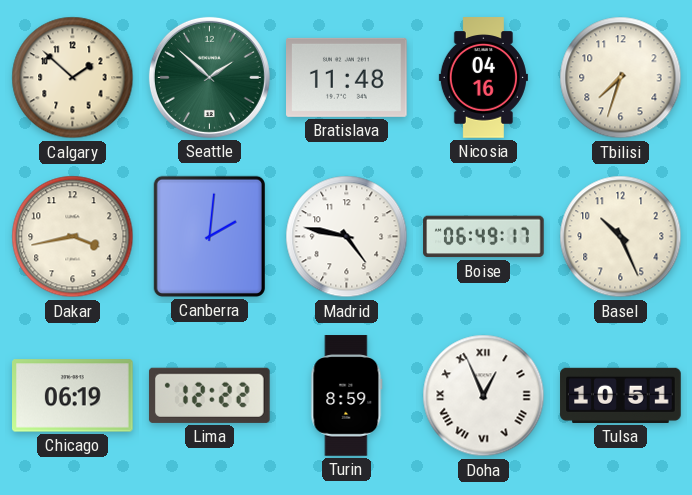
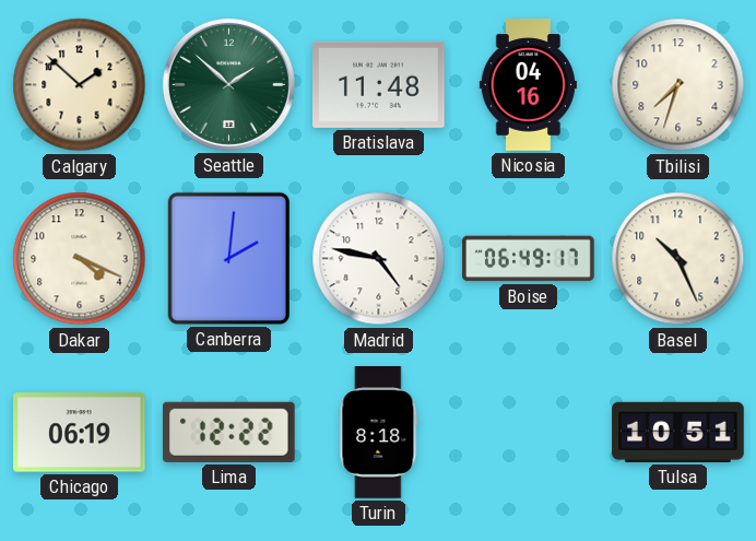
Dakar: 3:43 -> 4:19
Turin: 8:59 -> 8:18
Doha: 12:56 -> none
